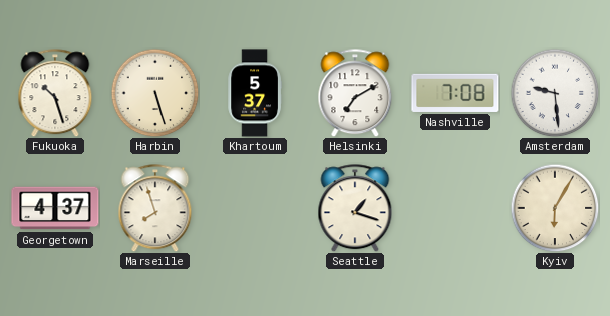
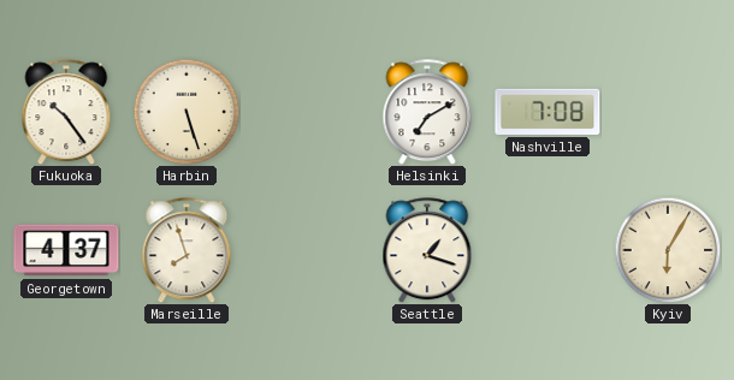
Fukuoka: 10:27 -> 10:24
Khartoum: 5:37 -> none
Amsterdam: 9:29 -> none
